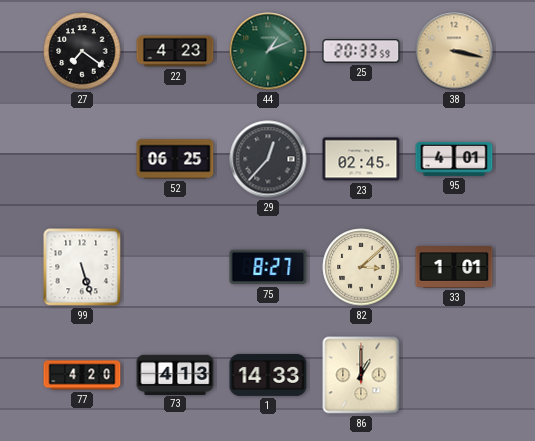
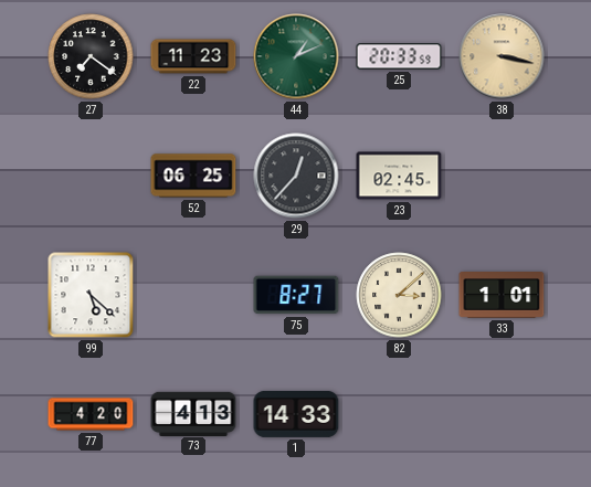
22: 4:23 -> 11:23
95: 4:01 -> none
99: 5:27 -> 5:22
86: 1:00 -> none
